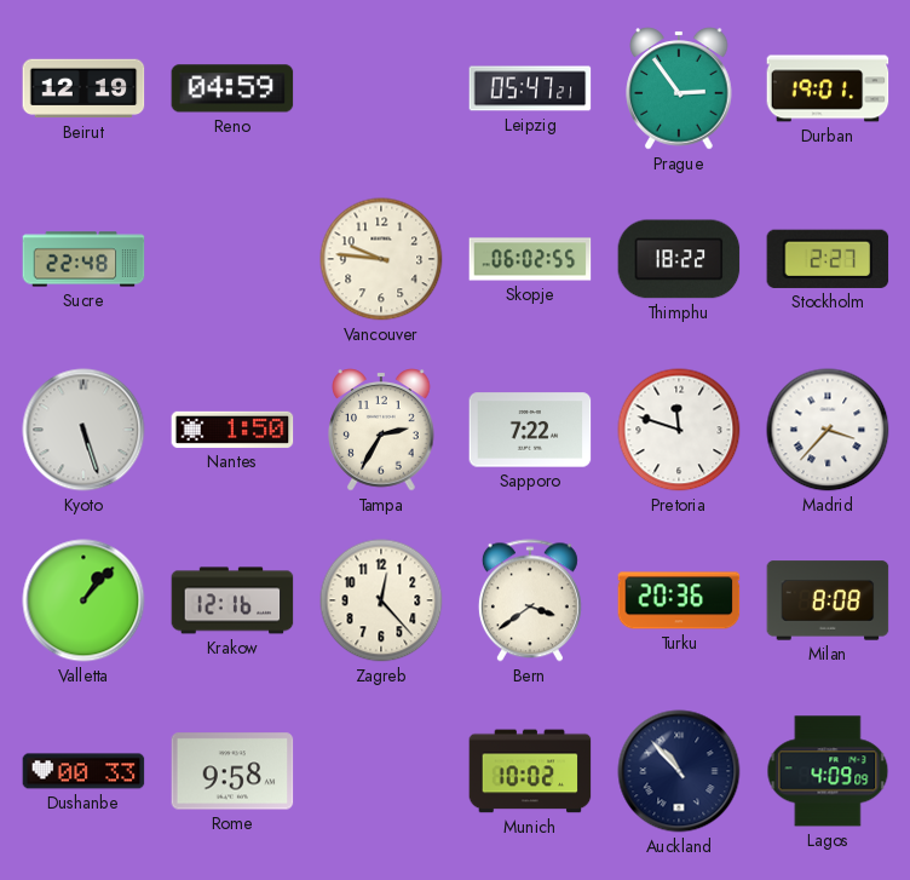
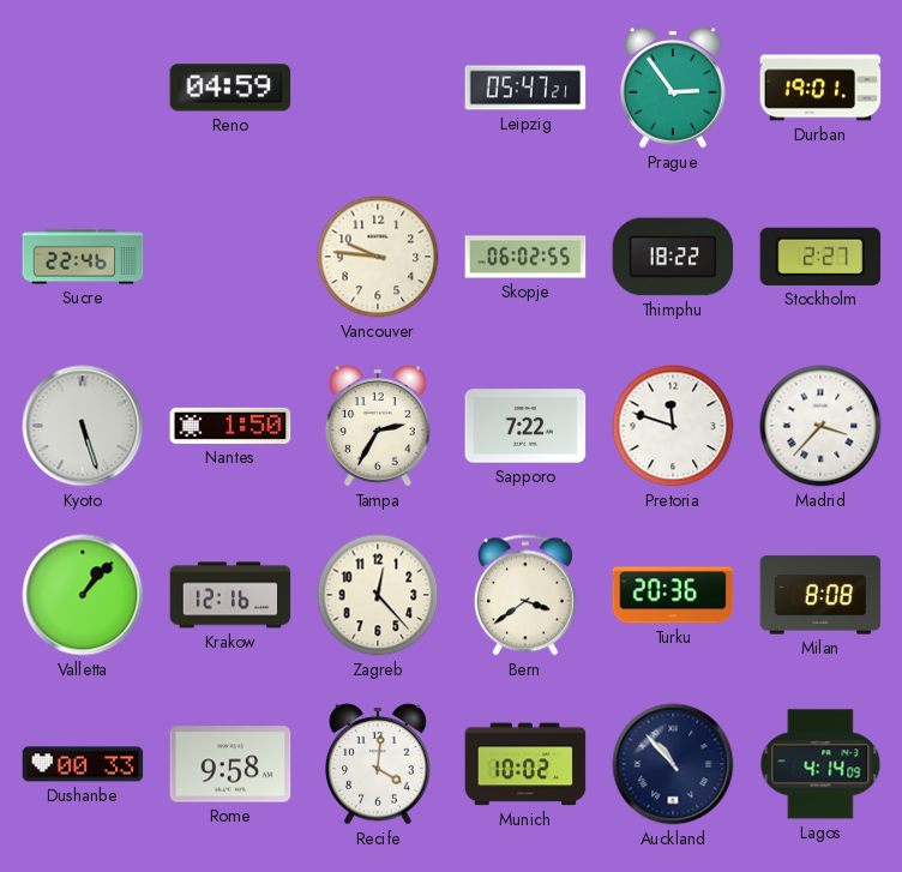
Beirut: 12:19 -> none
Sucre: 22:48 -> 22:46
Recife: none -> 4:01
Lagos: 4:09 -> 4:14
